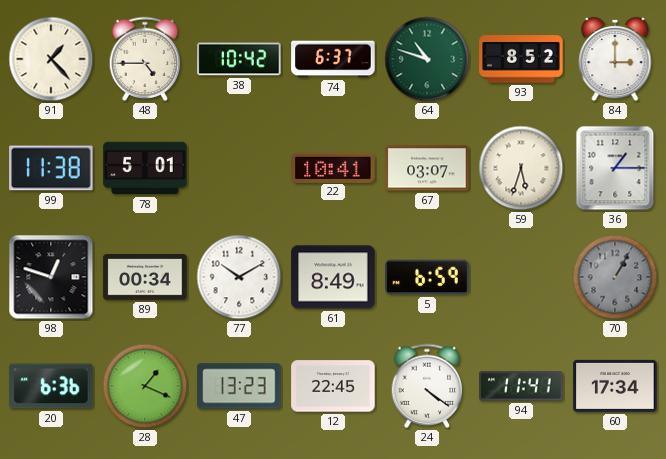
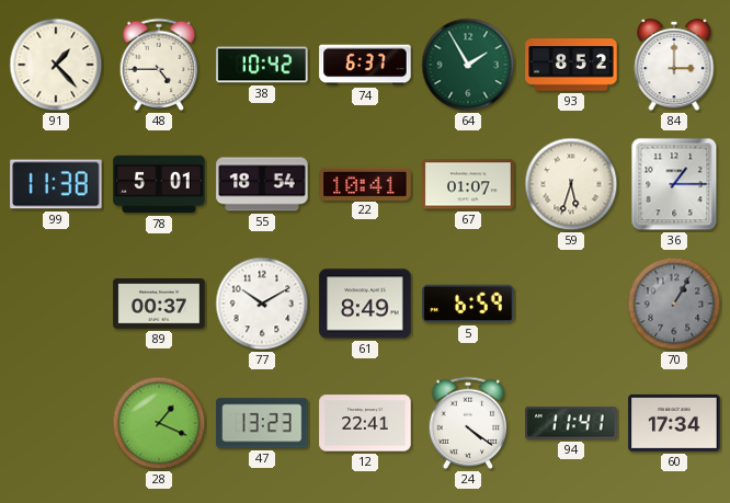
64: 10:48 -> 1:55
55: none -> 18:54
67: 03:07 -> 01:07
98: 12:48 -> none
89: 00:34 -> 00:37
20: 6:36 -> none
12: 22:45 -> 22:41
